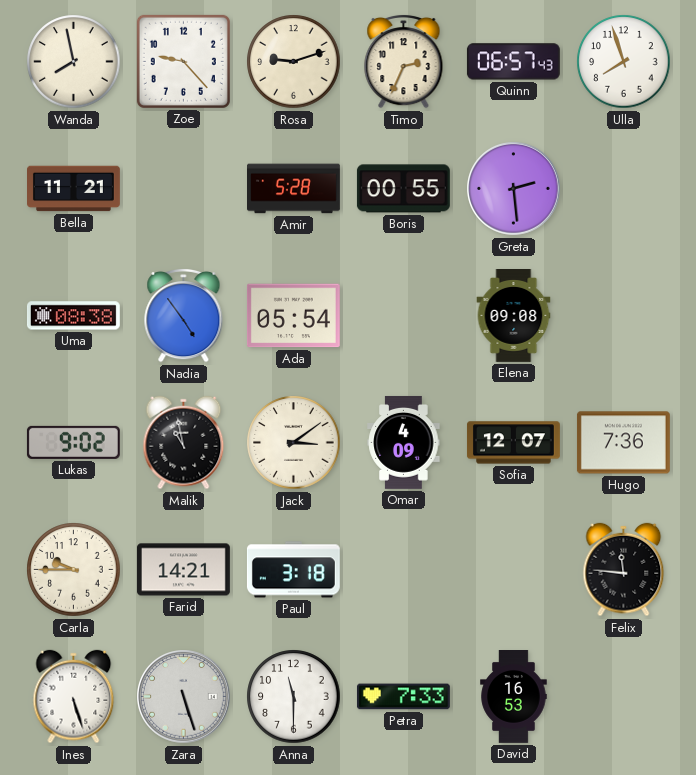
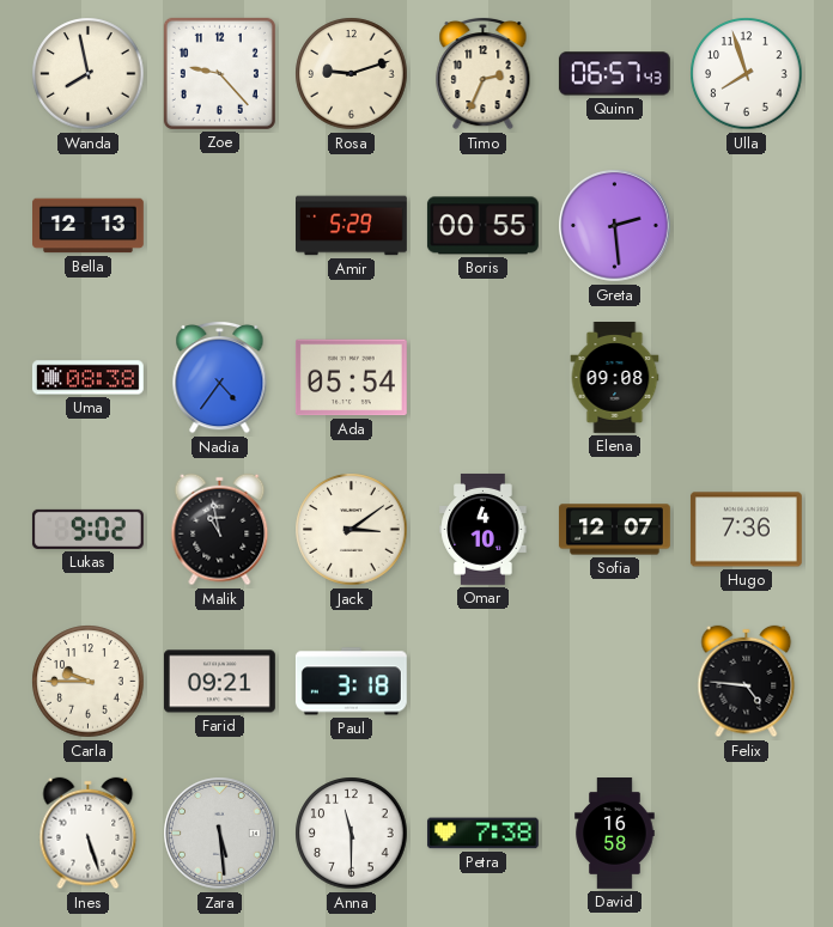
Bella: 11:21 -> 12:13
Amir: 5:28 -> 5:29
Nadia: 4:54 -> 4:36
Omar: 4:09 -> 4:10
Farid: 14:21 -> 09:21
Felix: 11:46 -> 4:46
Zara: 5:27 -> 5:29
Petra: 7:33 -> 7:38
David: 16:53 -> 16:58
